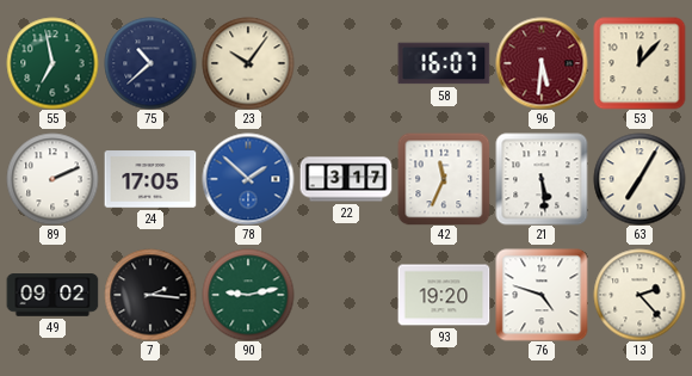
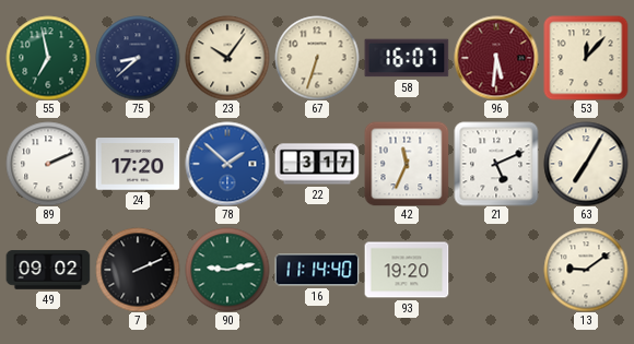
75: 10:38 -> 8:38
67: none -> 6:33
24: 17:05 -> 17:20
21: 5:29 -> 5:11
7: 2:16 -> 2:11
16: none -> 11:14
76: 4:48 -> none
13: 2:23 -> 9:09
